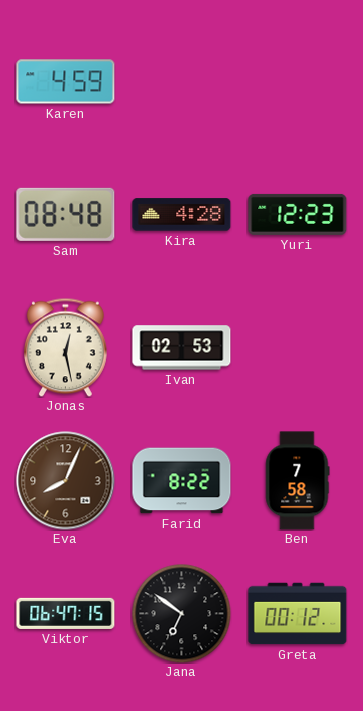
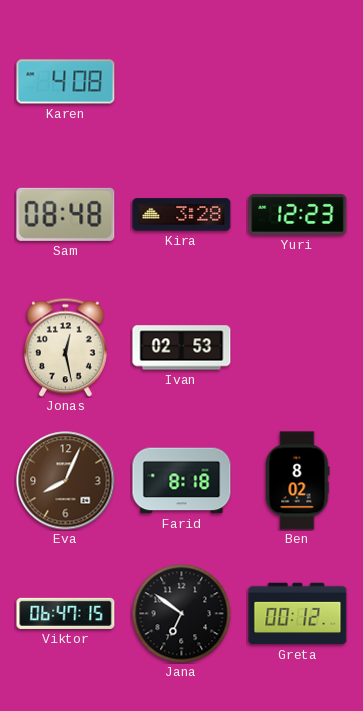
Karen: 4:59 -> 4:08
Kira: 4:28 -> 3:28
Farid: 8:22 -> 8:18
Ben: 7:58 -> 8:02
